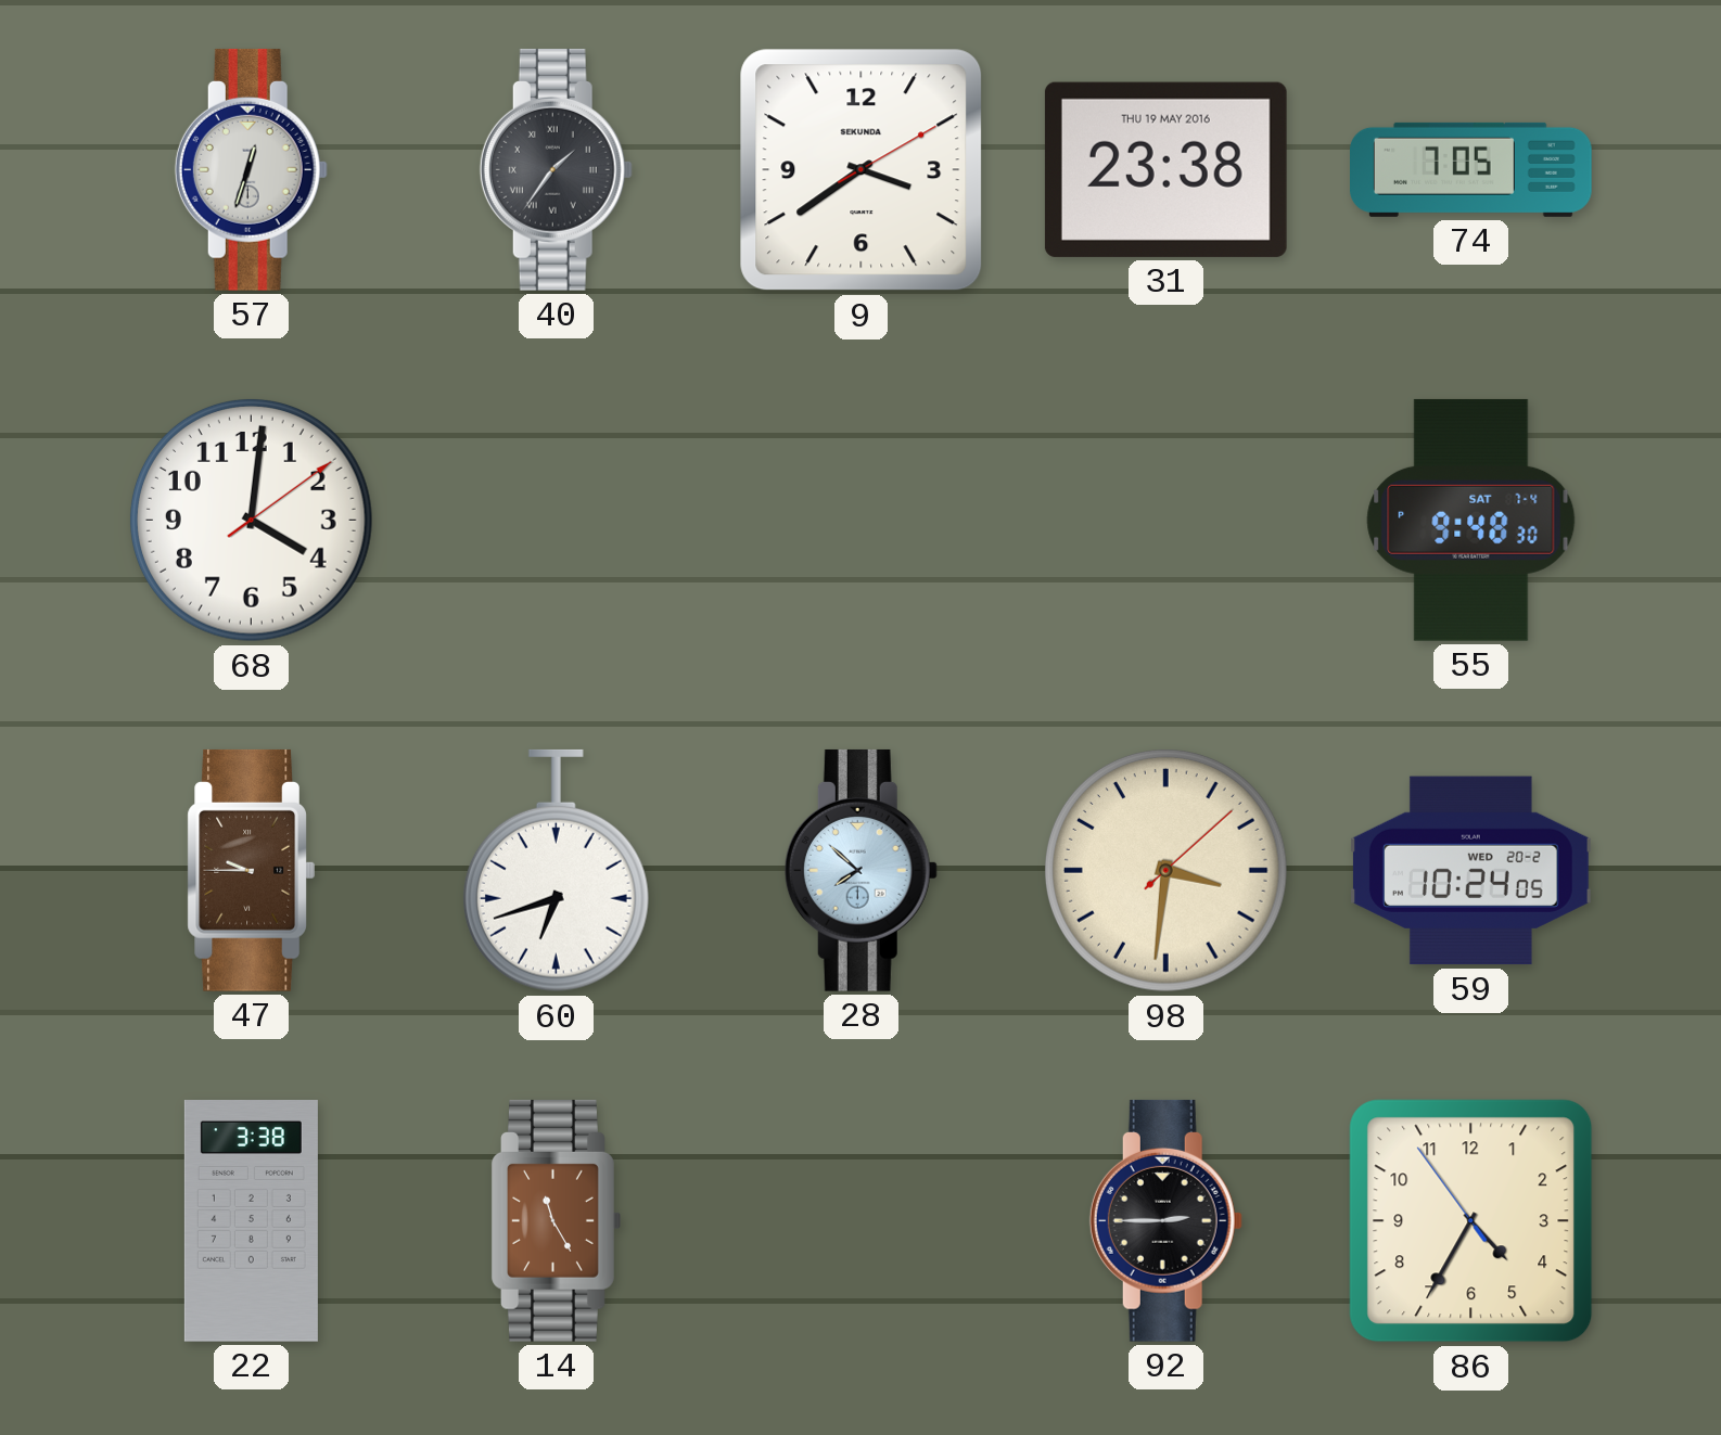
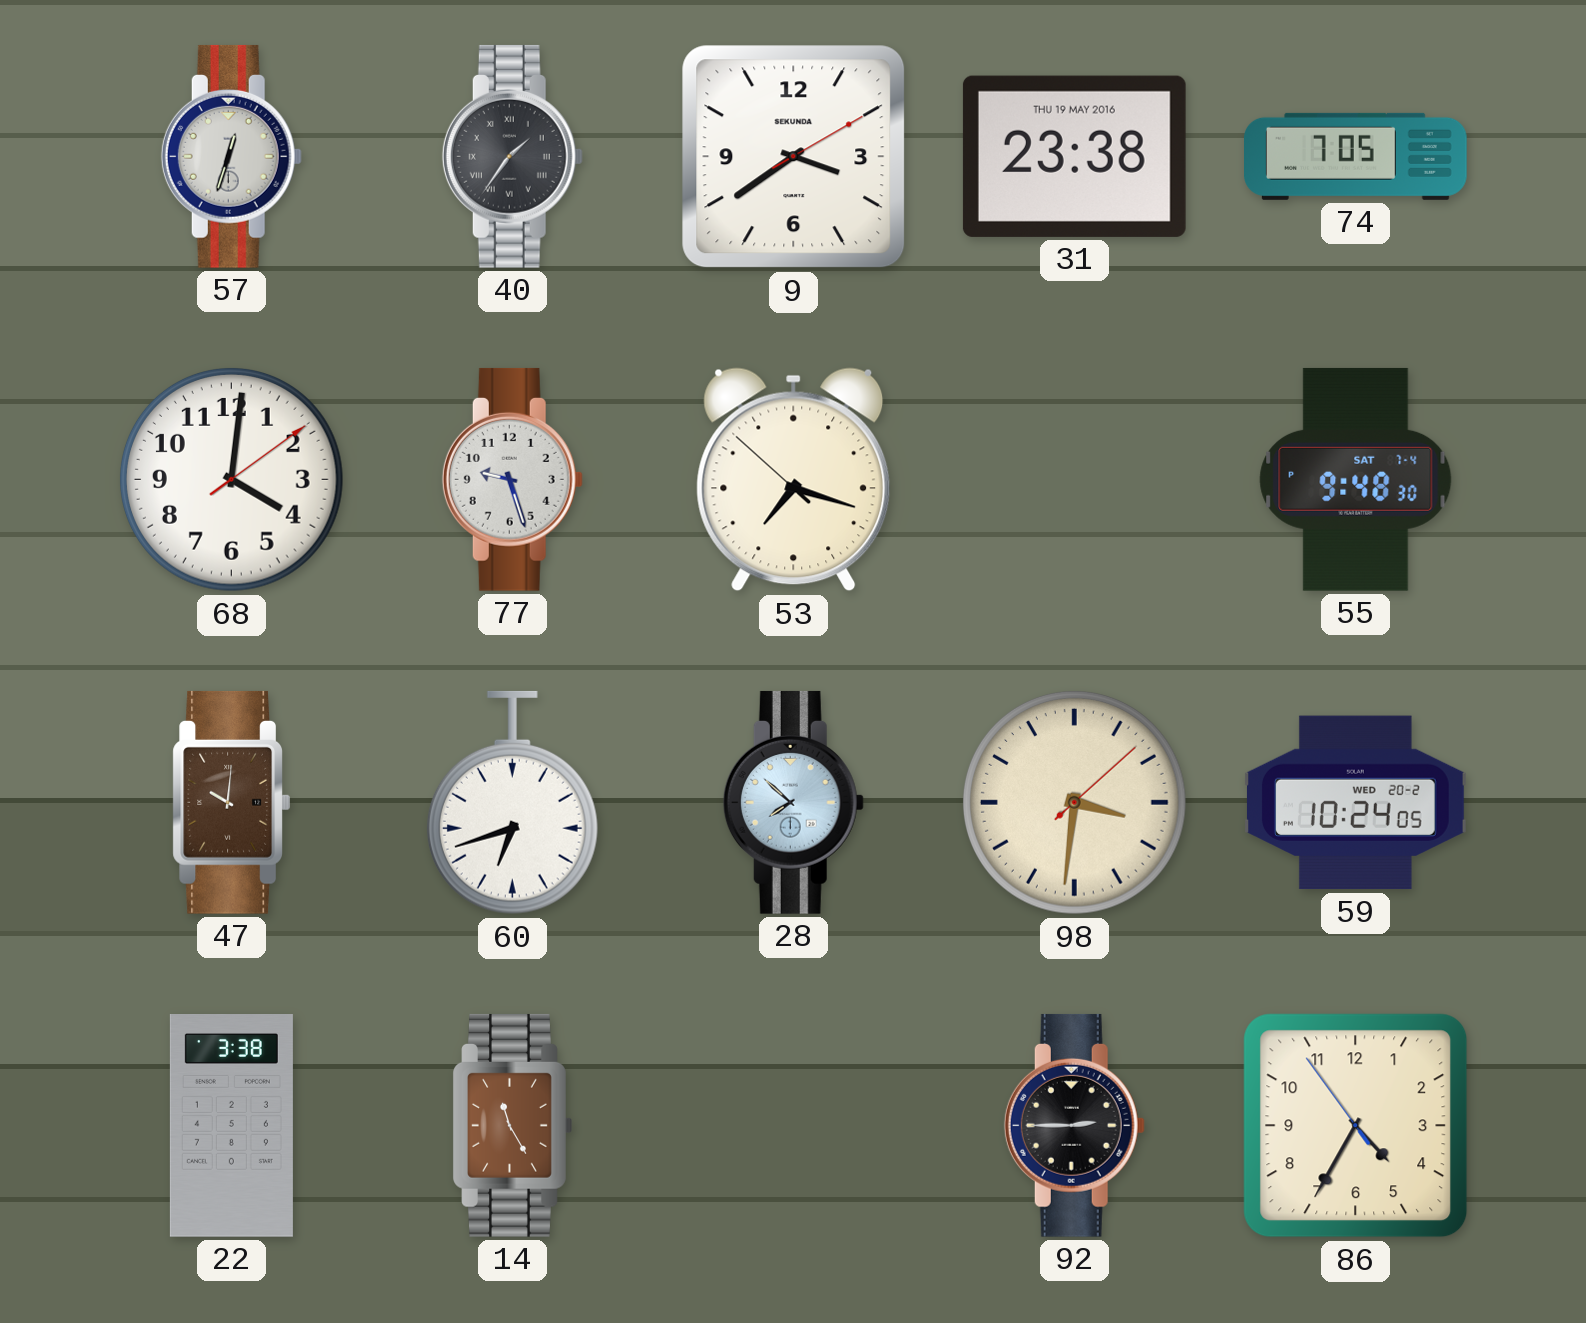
77: none -> 9:27
53: none -> 7:17
47: 9:45 -> 10:01
